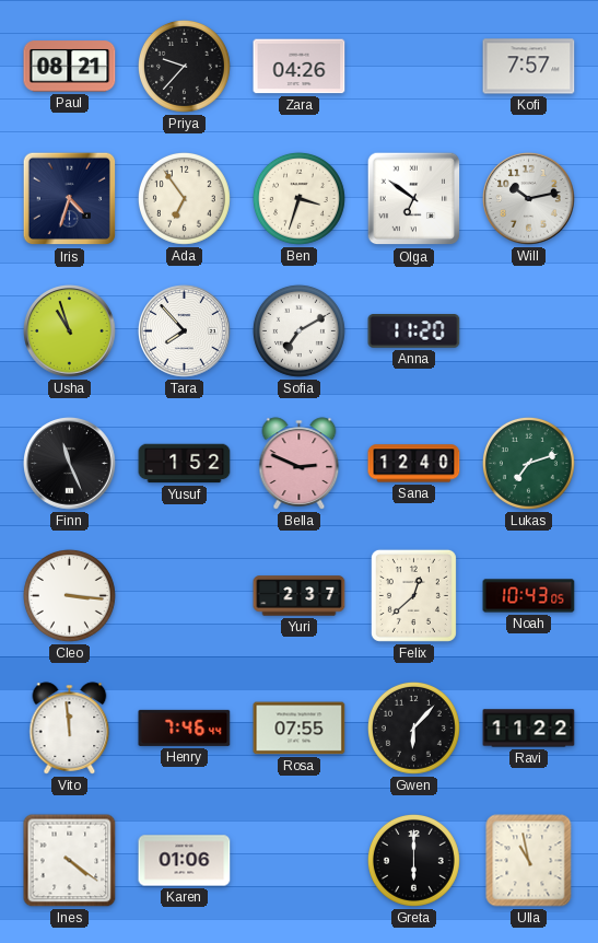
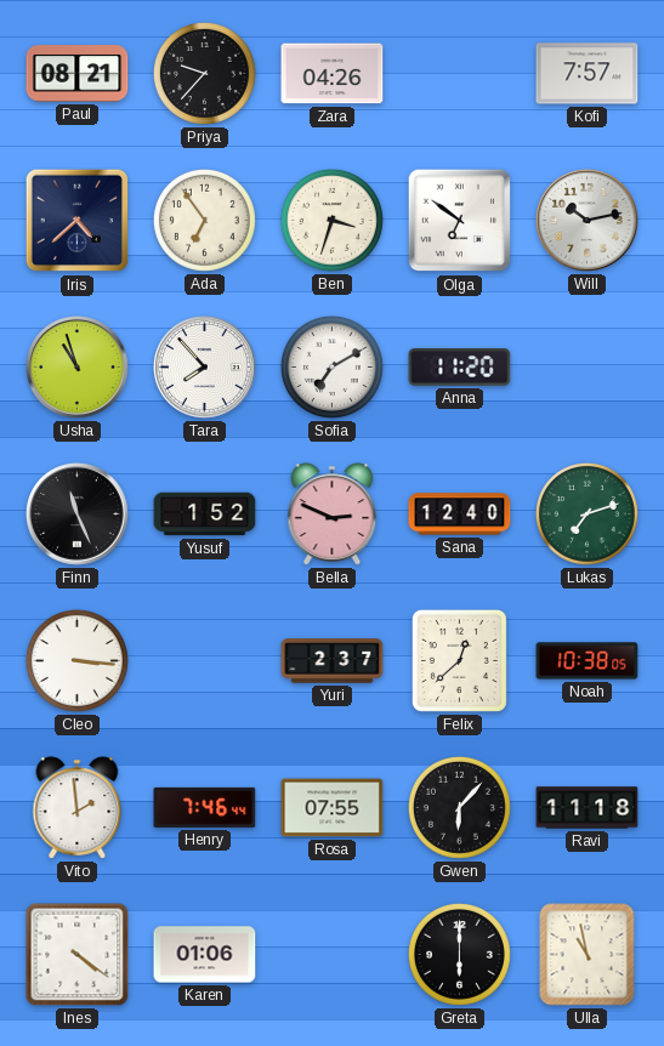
Iris: 4:33 -> 4:38
Noah: 10:43 -> 10:38
Vito: 11:59 -> 1:59
Ravi: 11:22 -> 11:18
